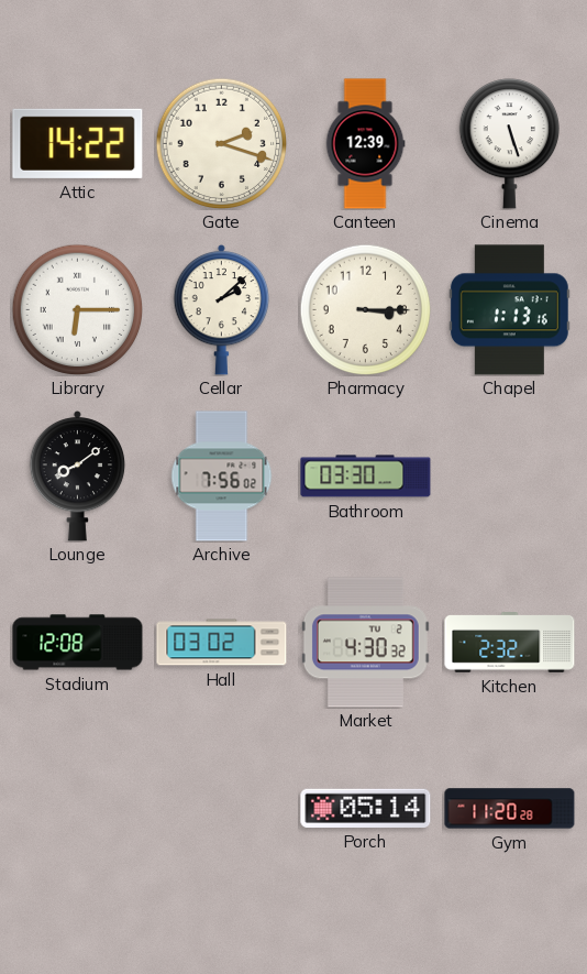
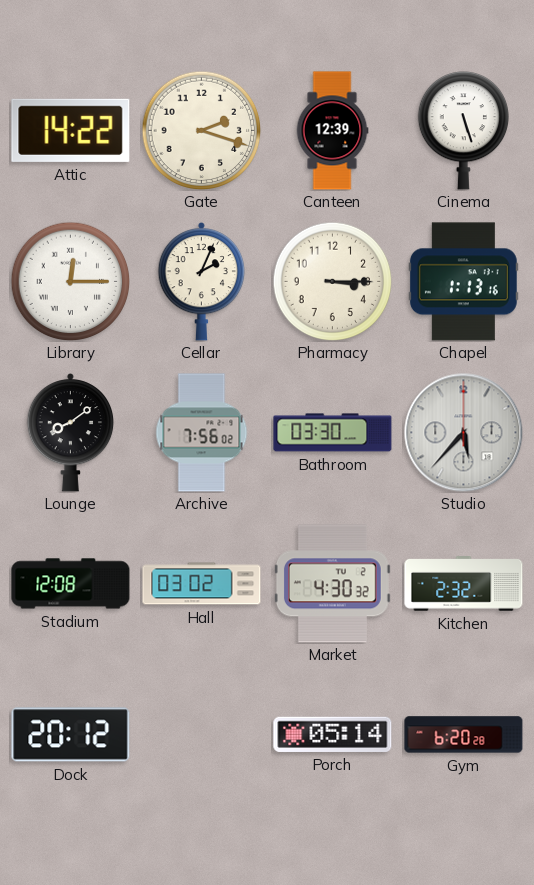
Library: 6:15 -> 12:15
Cellar: 2:08 -> 2:04
Studio: none -> 5:37
Dock: none -> 20:12
Gym: 11:20 -> 6:20
